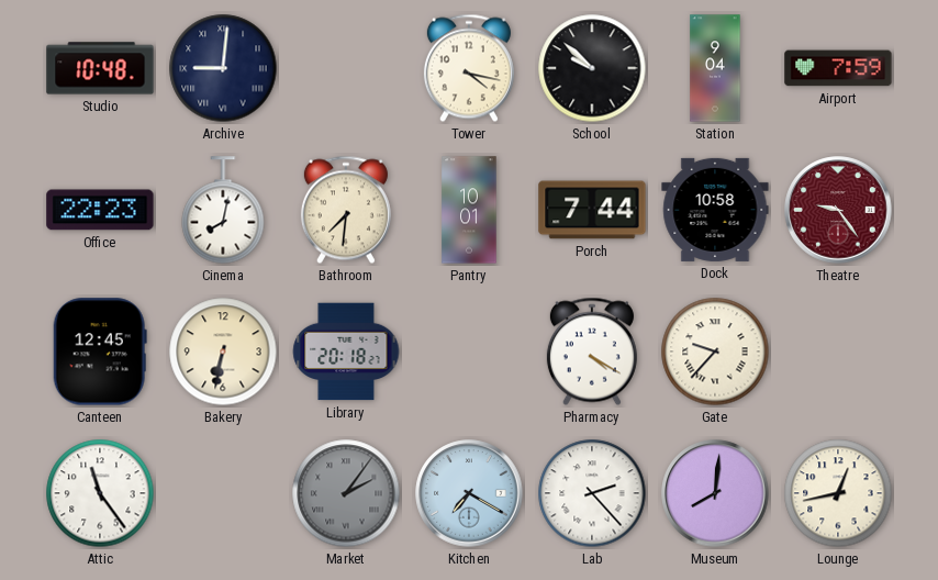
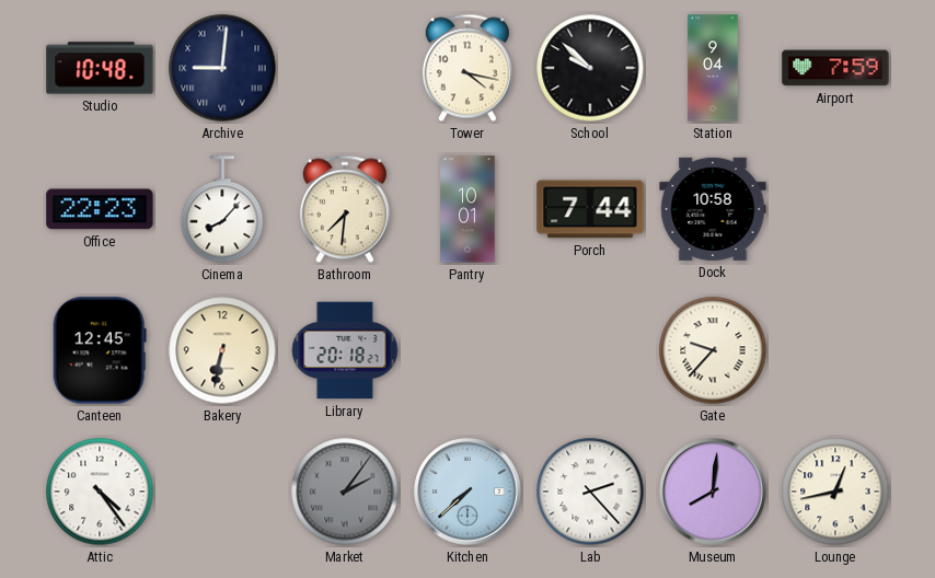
Cinema: 8:02 -> 8:07
Theatre: 9:24 -> none
Pharmacy: 4:20 -> none
Attic: 11:24 -> 4:24
Kitchen: 7:20 -> 7:38
